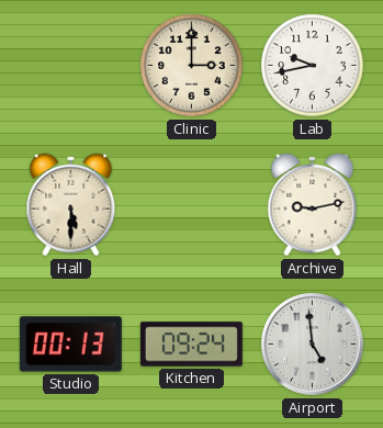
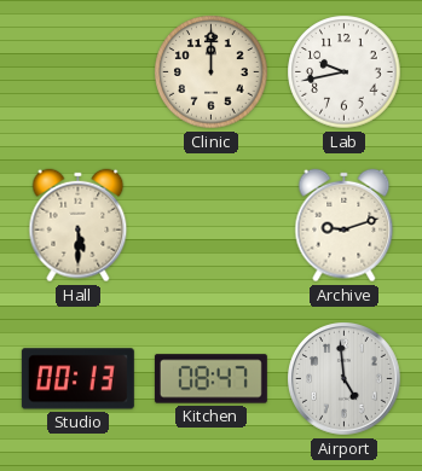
Clinic: 3:00 -> 12:00
Archive: 9:13 -> 9:12
Kitchen: 09:24 -> 08:47
